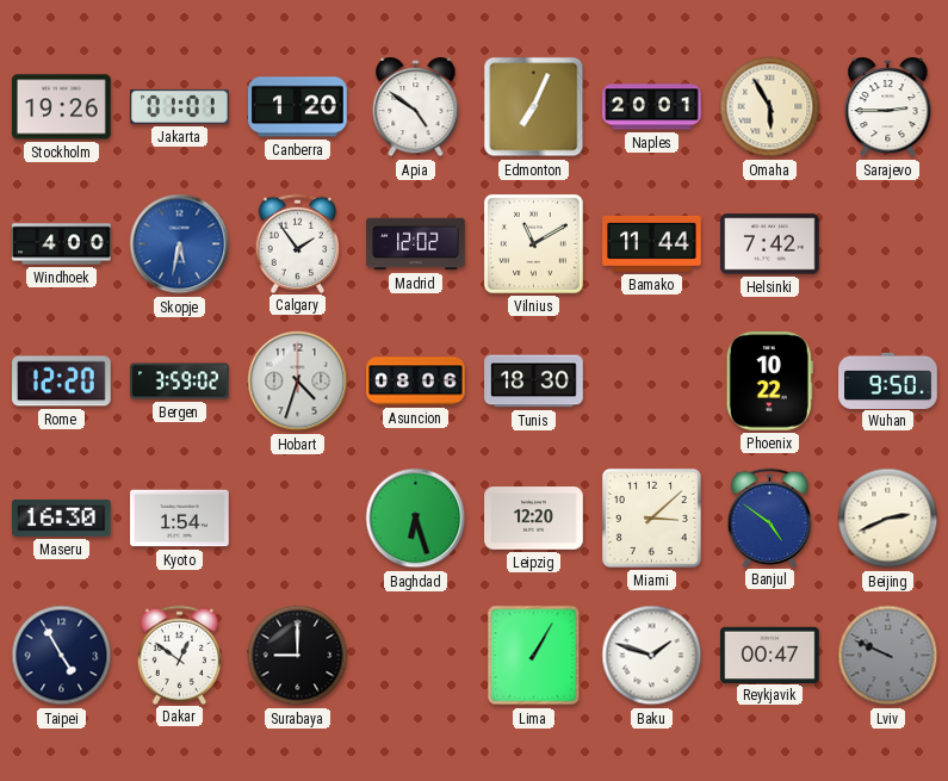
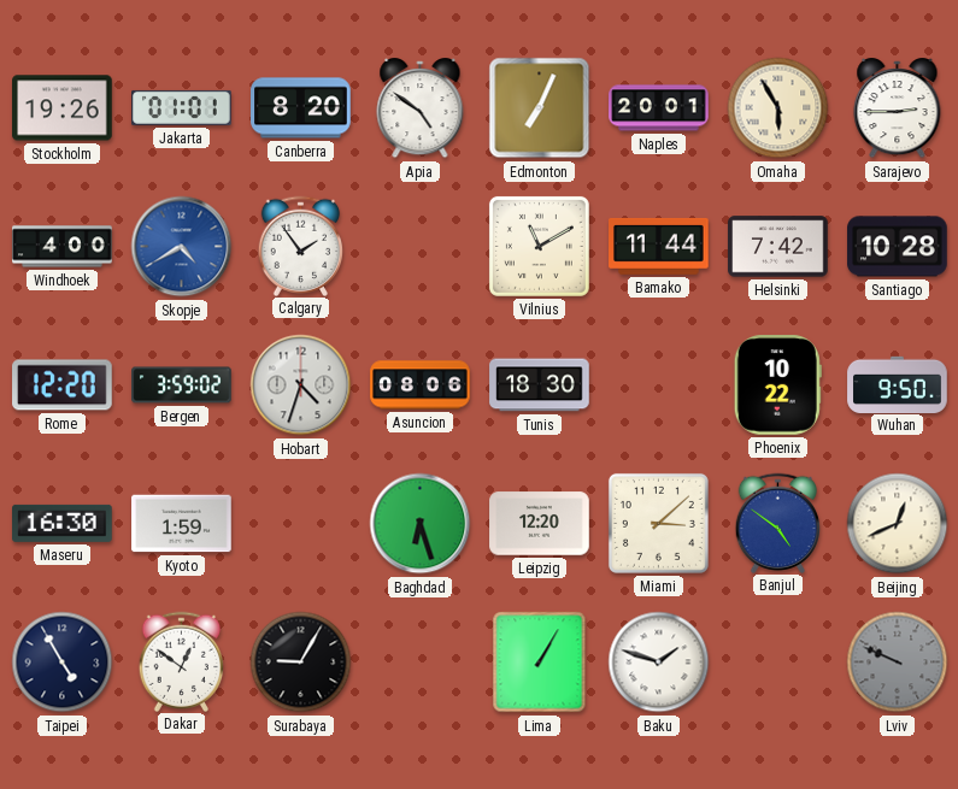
Canberra: 1:20 -> 8:20
Skopje: 5:32 -> 4:40
Madrid: 12:02 -> none
Santiago: none -> 10:28
Kyoto: 1:54 -> 1:59
Beijing: 2:41 -> 12:41
Surabaya: 9:00 -> 9:05
Reykjavik: 00:47 -> none
